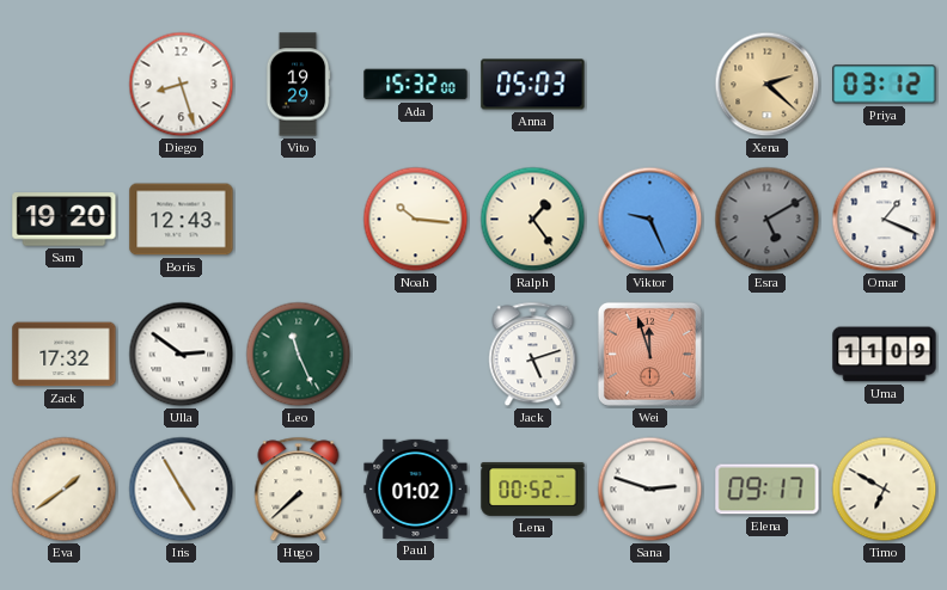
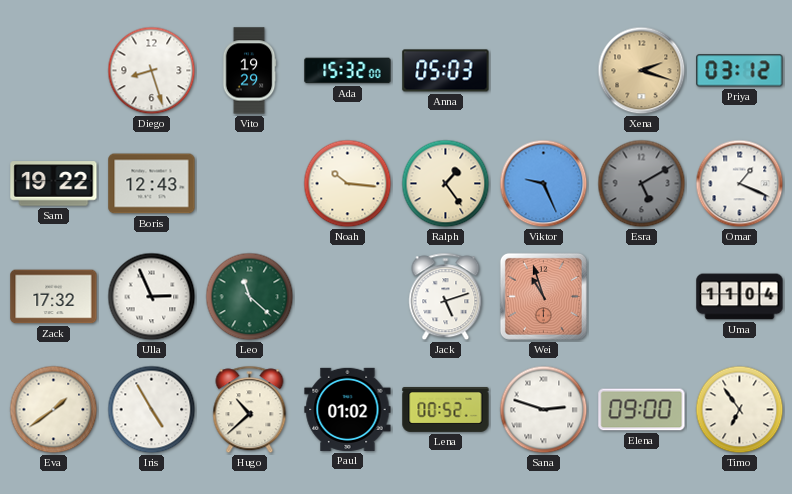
Xena: 2:22 -> 2:18
Sam: 19:20 -> 19:22
Ulla: 2:51 -> 2:56
Leo: 11:26 -> 11:22
Wei: 11:57 -> 10:57
Uma: 11:09 -> 11:04
Hugo: 7:38 -> 10:38
Elena: 09:17 -> 09:00
Timo: 6:50 -> 6:54
